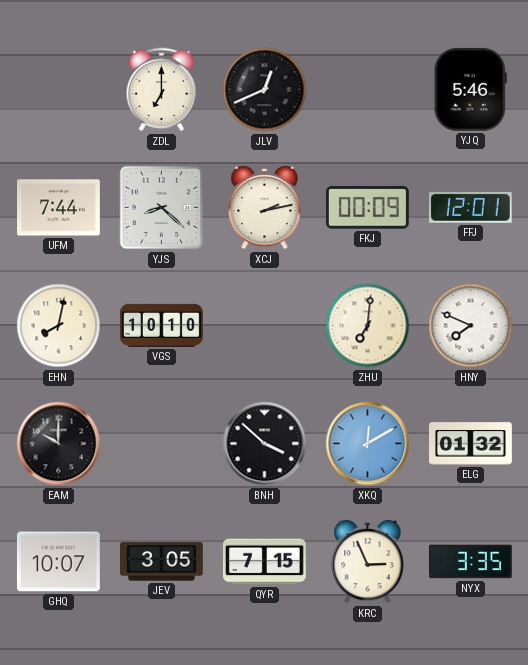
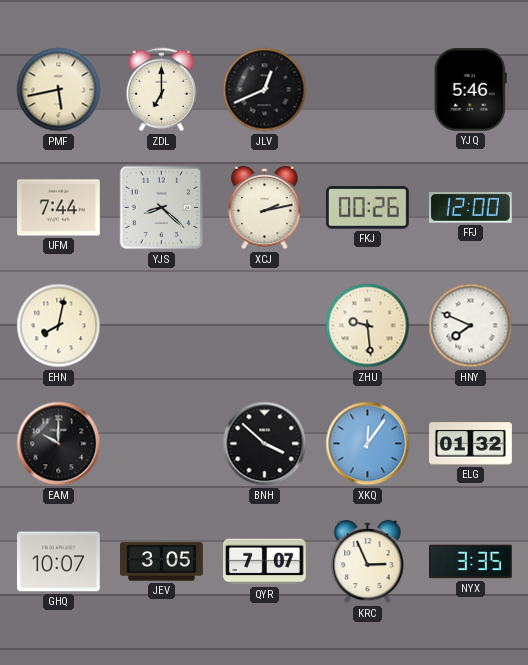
PMF: none -> 5:43
FKJ: 00:09 -> 00:26
FFJ: 12:01 -> 12:00
VGS: 10:10 -> none
ZHU: 7:01 -> 9:29
XKQ: 12:10 -> 12:06
QYR: 7:15 -> 7:07
